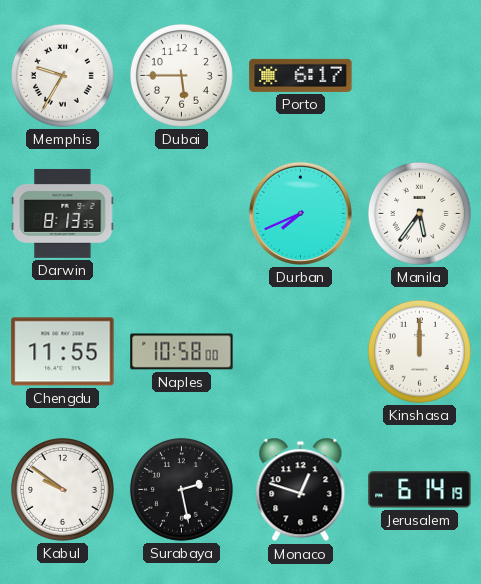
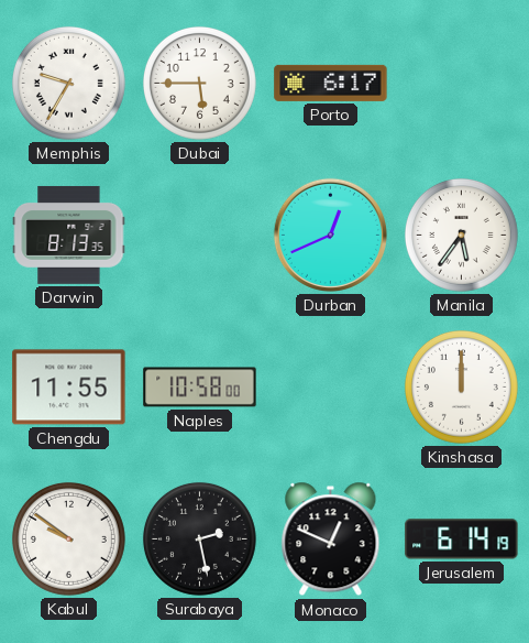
Durban: 7:41 -> 12:41
Monaco: 12:48 -> 12:49
